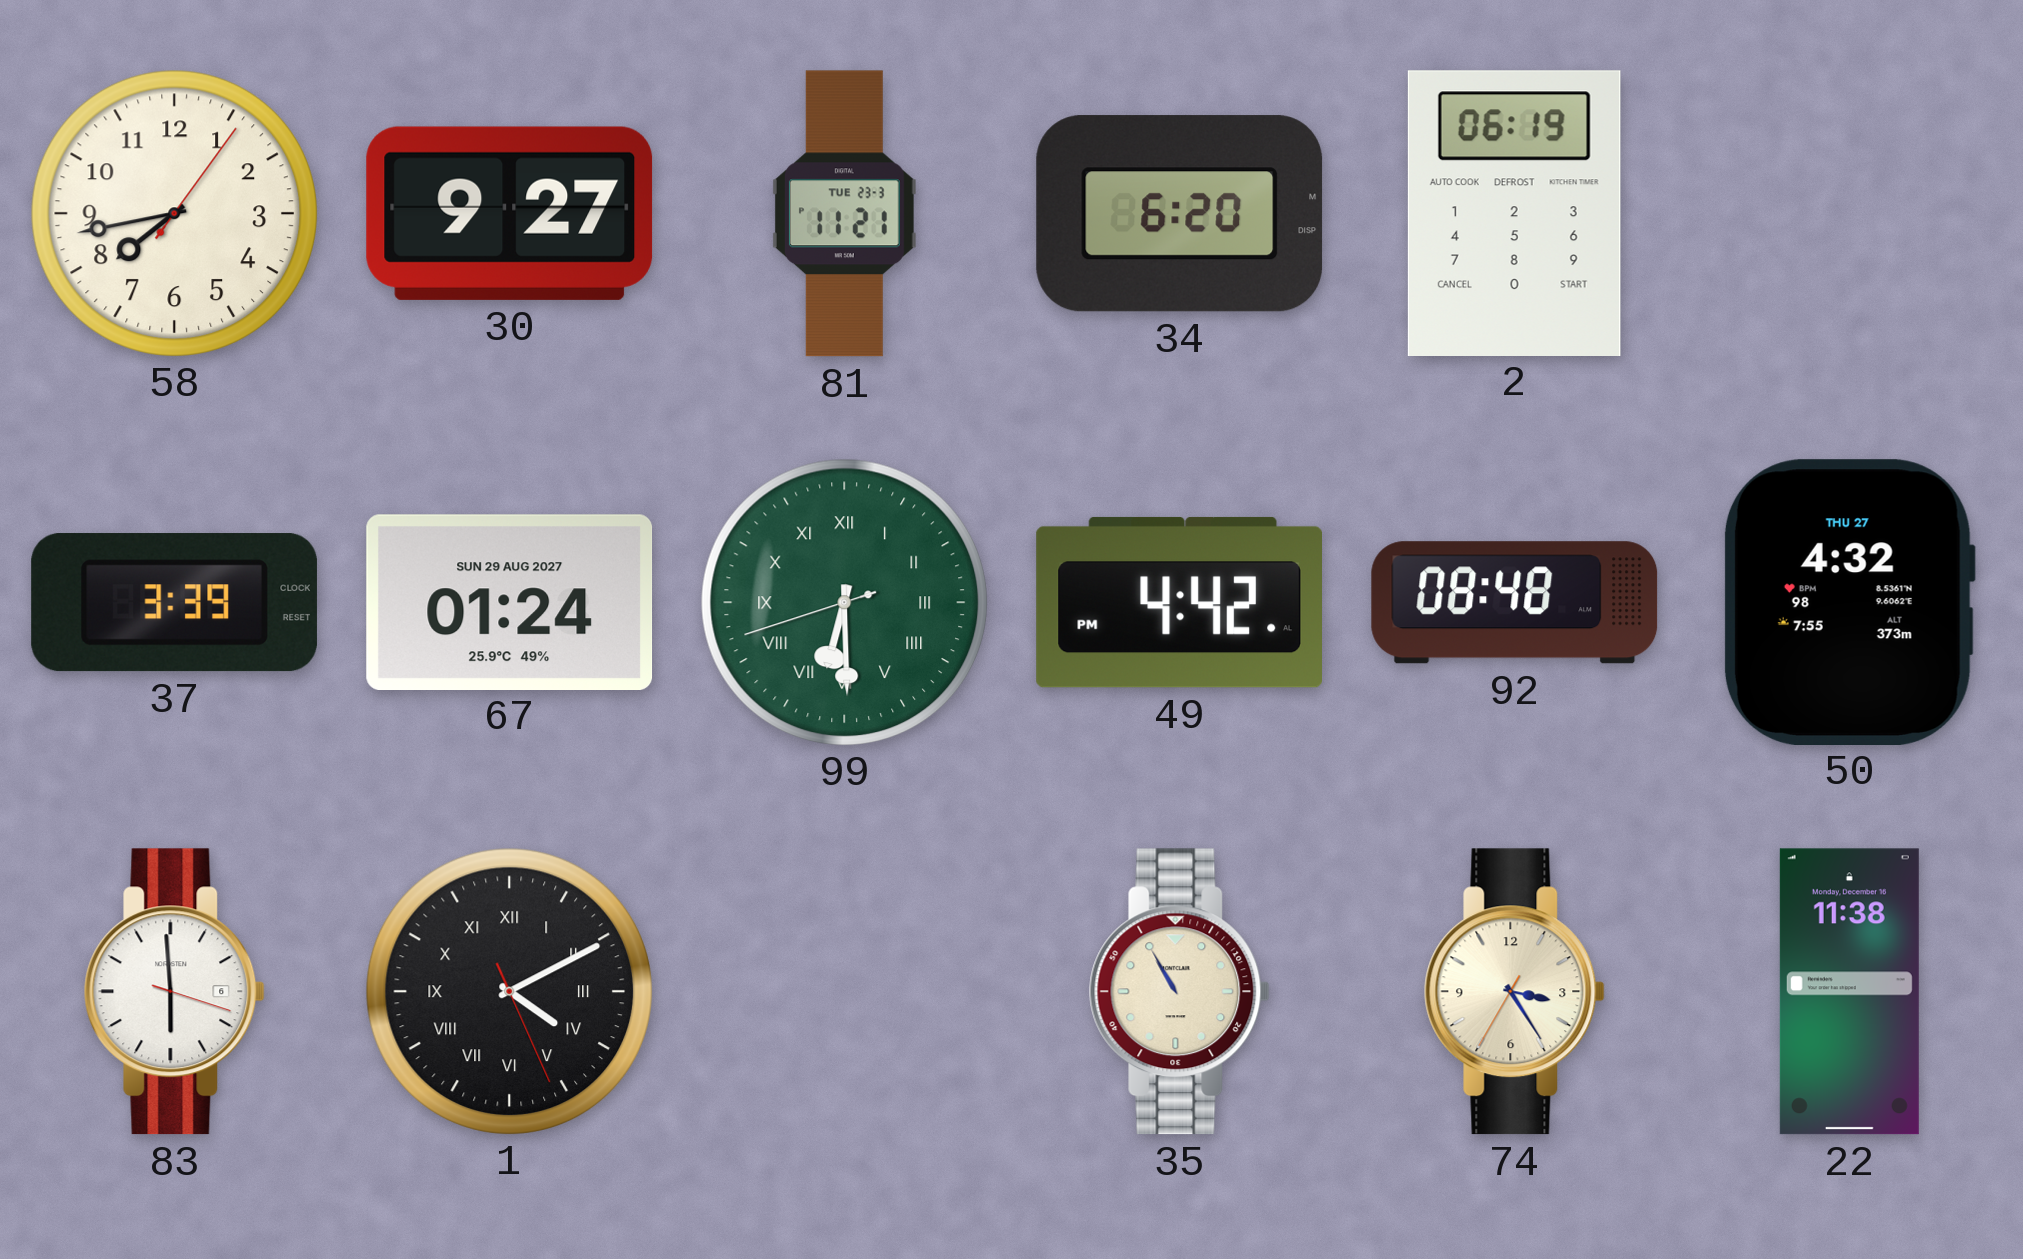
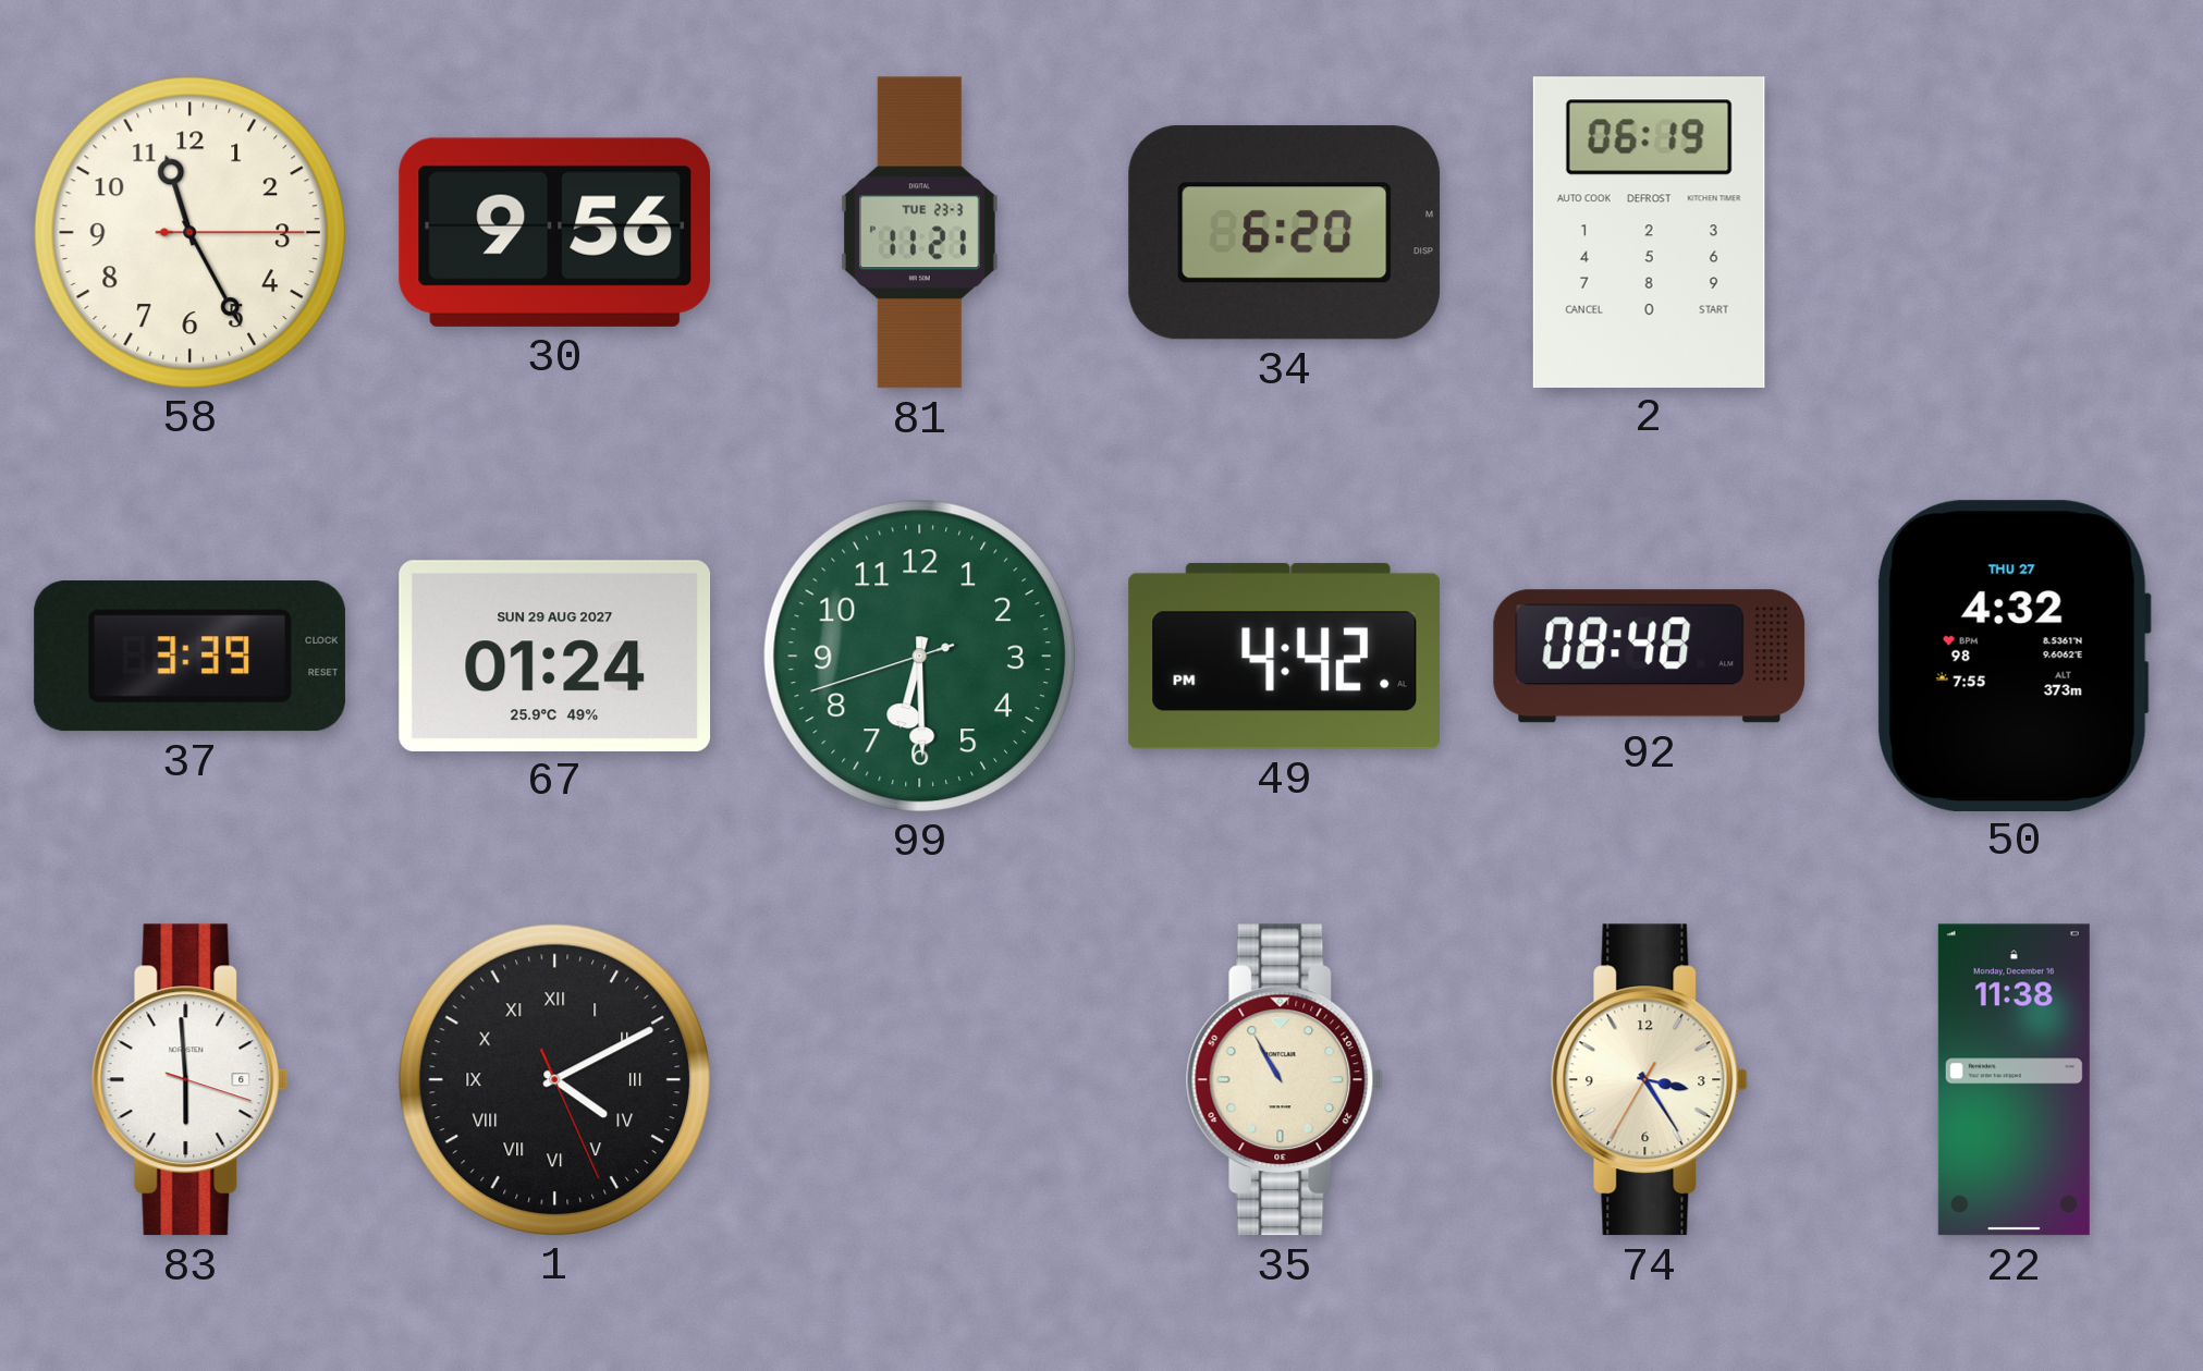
58: 7:43 -> 11:25
30: 9:27 -> 9:56
99 numerals: Roman -> Arabic
